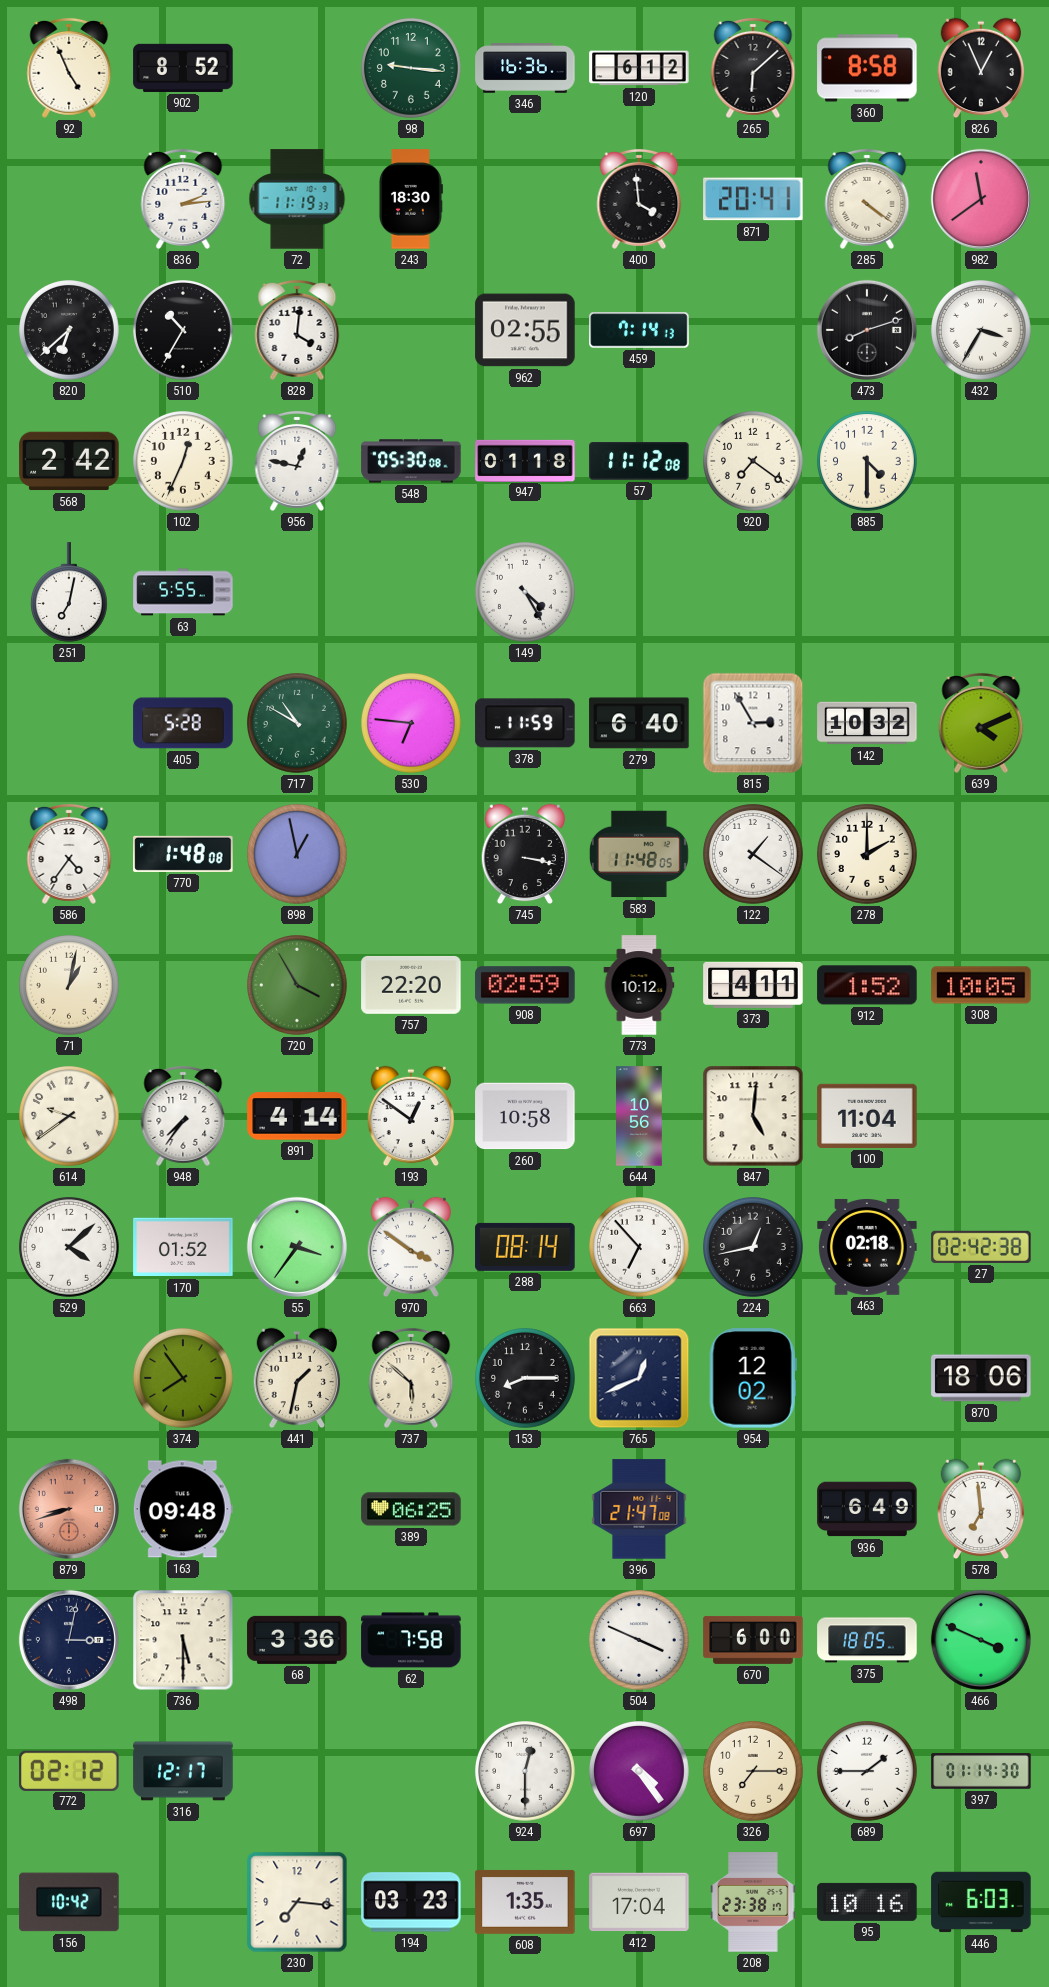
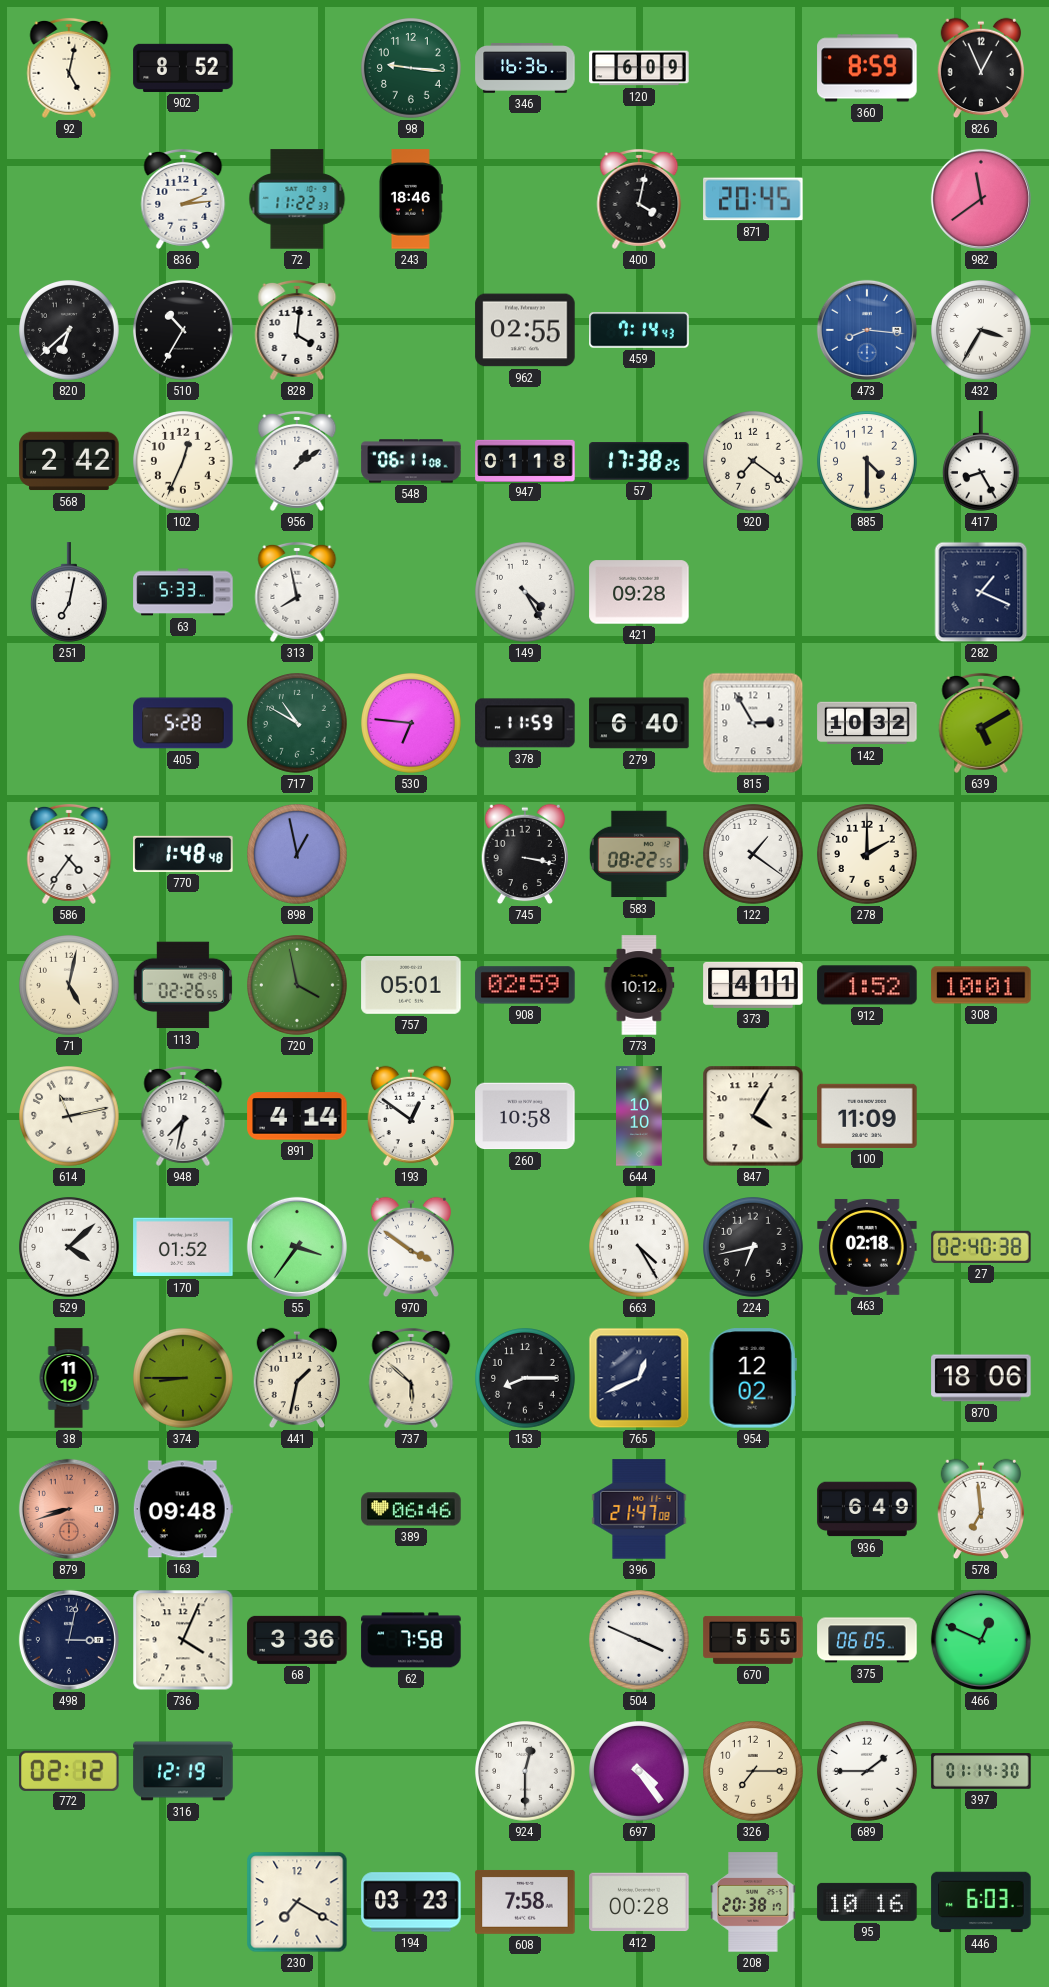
92: 4:56 -> 5:02
120: 6:12 -> 6:09
265: 6:08 -> none
360: 8:58 -> 8:59
72: 11:19 -> 11:22
243: 18:30 -> 18:46
400: 3:59 -> 4:02
871: 20:41 -> 20:45
285: 4:21 -> none
459: 7:14:13 -> 7:14:43
473: 8:12 -> 8:16
473 dial: black -> blue
956: 12:47 -> 1:09
548: 05:30 -> 06:11
57: 11:12 -> 17:38
417: none -> 8:25
63: 5:55 -> 5:33
313: none -> 7:58
421: none -> 09:28
282: none -> 1:19
639: 4:11 -> 5:10
770: 1:48:08 -> 1:48:48
583: 11:48 -> 08:22
71: 1:02 -> 5:02
113: none -> 02:26
720: 3:55 -> 3:58
757: 22:20 -> 05:01
308: 10:05 -> 10:01
614: 9:39 -> 11:13
948: 7:36 -> 7:32
644: 10:56 -> 10:10
847: 5:01 -> 4:05
100: 11:04 -> 11:09
288: 08:14 -> none
663: 6:53 -> 4:25
224: 12:43 -> 6:43
27: 02:42 -> 02:40
38: none -> 11:19
374: 7:54 -> 8:45
389: 06:25 -> 06:46
736: 5:30 -> 4:04
670: 6:00 -> 5:55
375: 18:05 -> 06:05
466: 3:49 -> 12:49
316: 12:17 -> 12:19
156: 10:42 -> none
230: 7:16 -> 7:20
608: 1:35 -> 7:58
412: 17:04 -> 00:28
208: 23:38 -> 20:38
